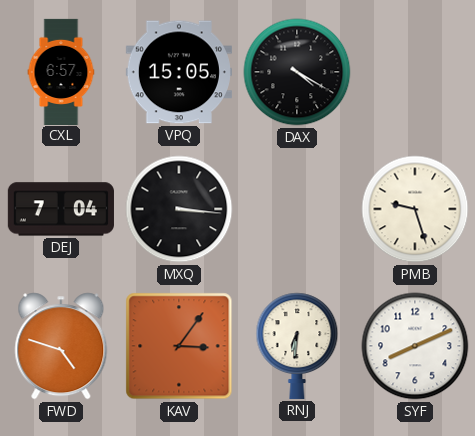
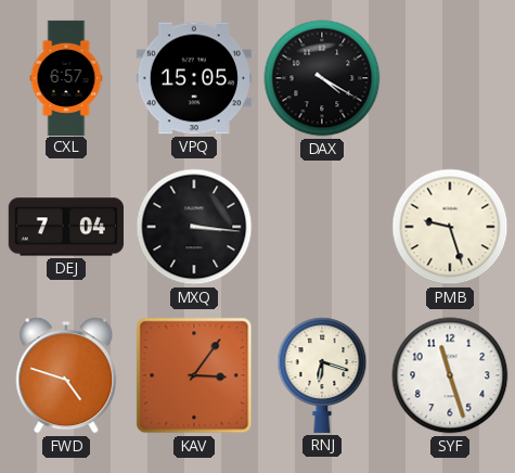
RNJ: 6:31 -> 6:18
SYF: 8:11 -> 11:27
